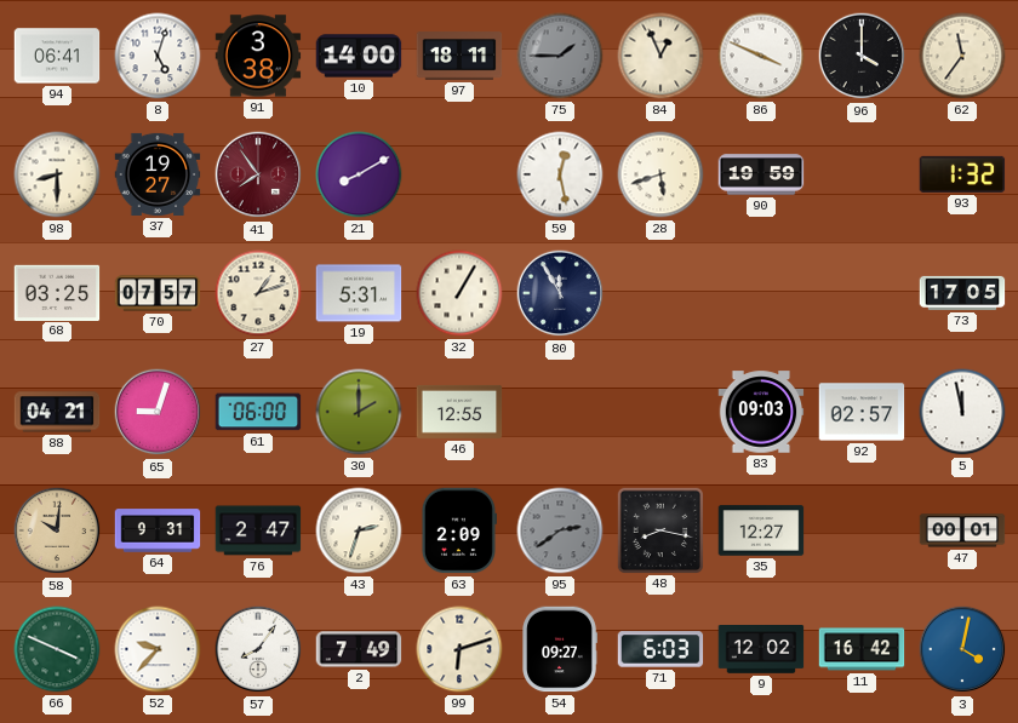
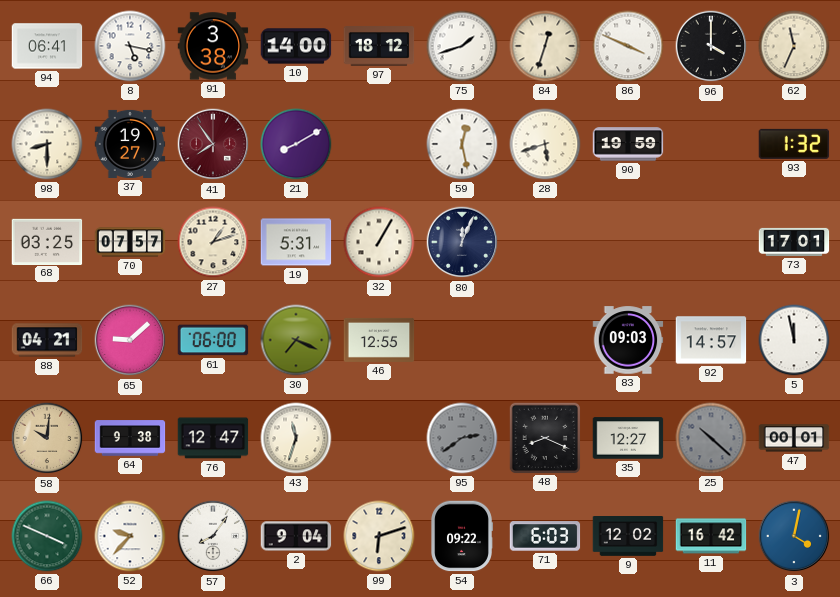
8: 5:03 -> 5:17
97: 18:11 -> 18:12
75: 1:45 -> 1:42
75 dial: grey -> white
84: 12:56 -> 12:33
62: 11:36 -> 11:34
80: 11:55 -> 12:04
73: 17:05 -> 17:01
65: 9:03 -> 9:08
30: 2:00 -> 7:19
92: 02:57 -> 14:57
64: 9:31 -> 9:38
76: 2:47 -> 12:47
43: 2:33 -> 11:33
63: 2:09 -> none
48: 8:17 -> 8:19
25: none -> 10:22
2: 7:49 -> 9:04
54: 09:27 -> 09:22
